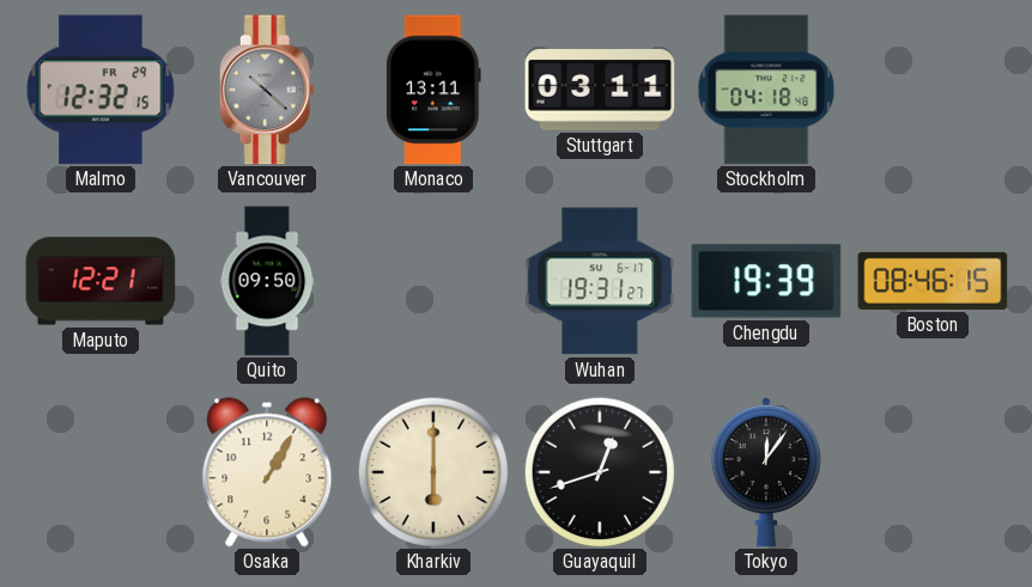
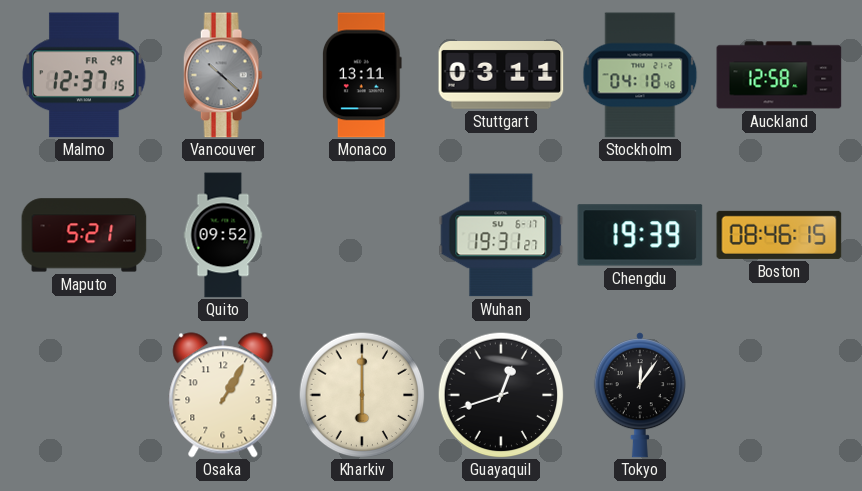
Malmo: 12:32 -> 12:37
Auckland: none -> 12:58
Maputo: 12:21 -> 5:21
Quito: 09:50 -> 09:52
